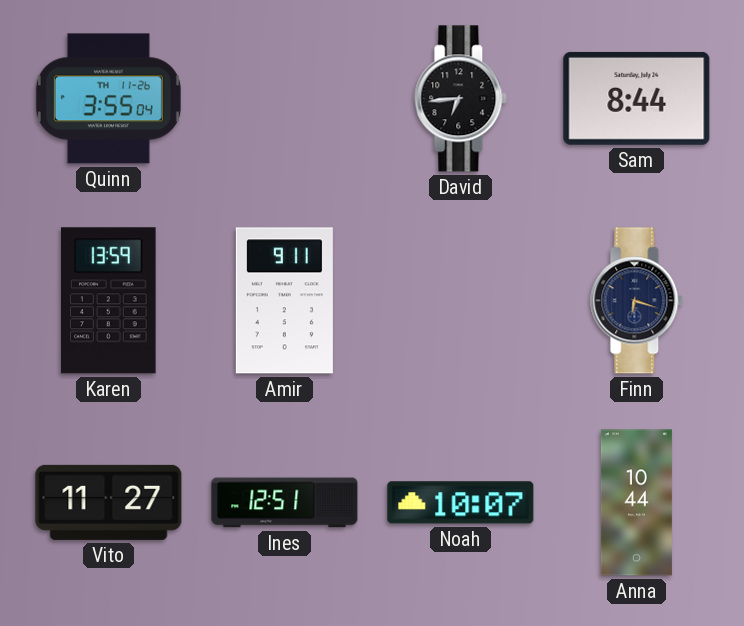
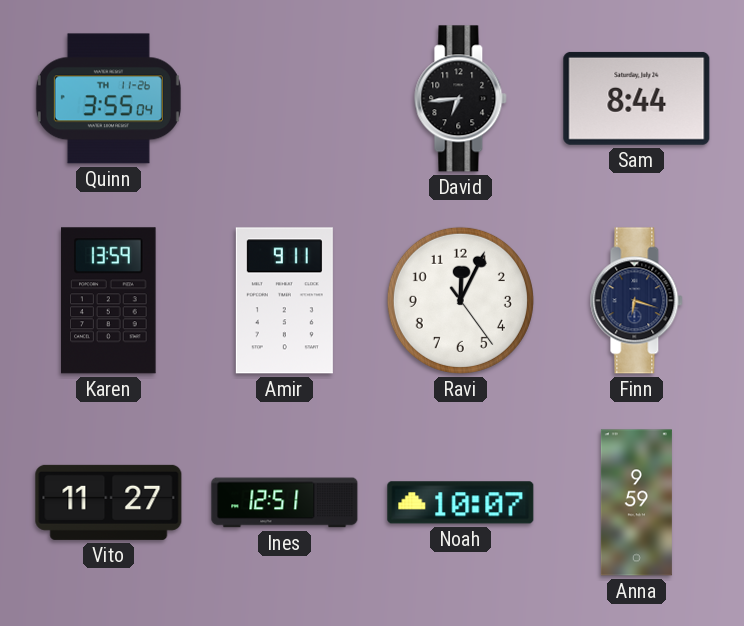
Ravi: none -> 12:04
Anna: 10:44 -> 9:59
